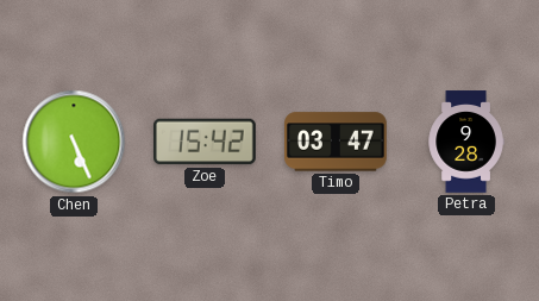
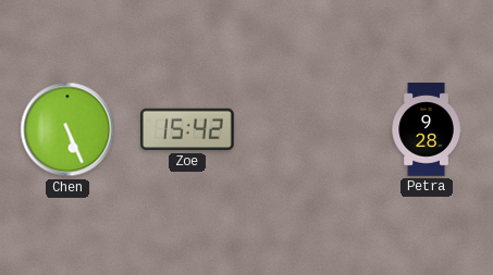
Timo: 03:47 -> none
